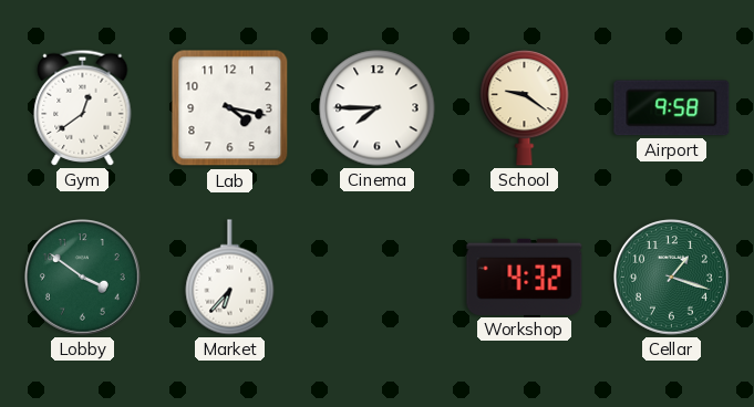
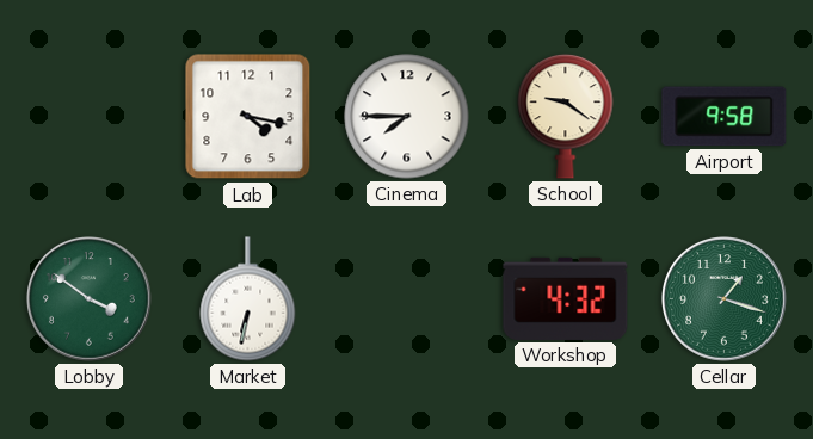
Gym: 12:39 -> none
Market: 6:37 -> 6:32
